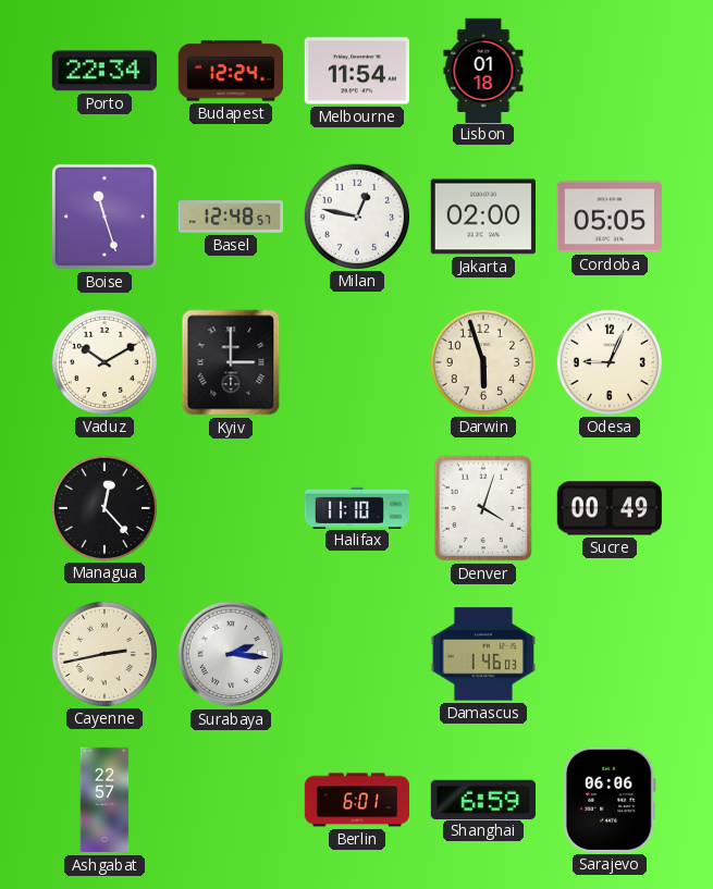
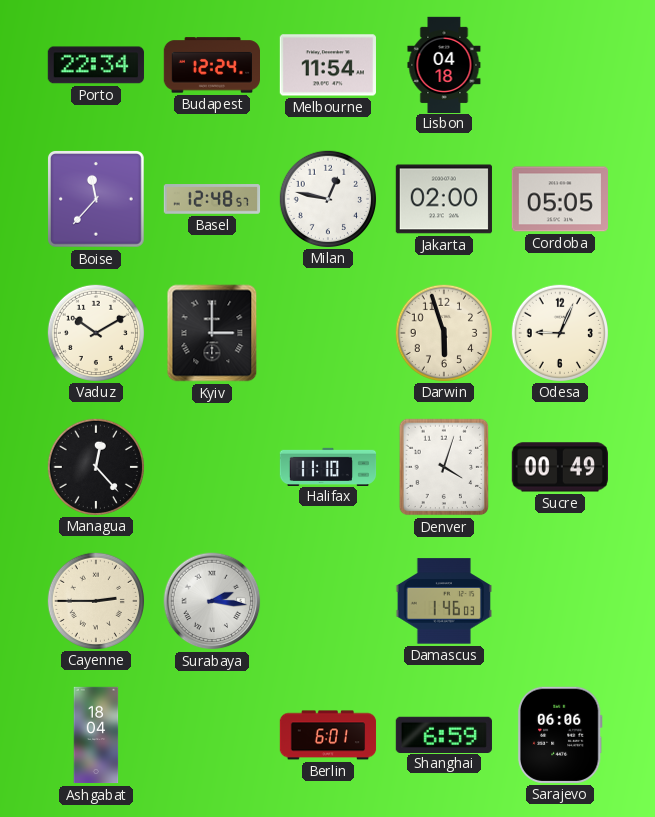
Lisbon: 01:18 -> 04:18
Boise: 11:27 -> 11:37
Cayenne: 2:43 -> 2:45
Ashgabat: 22:57 -> 18:04
